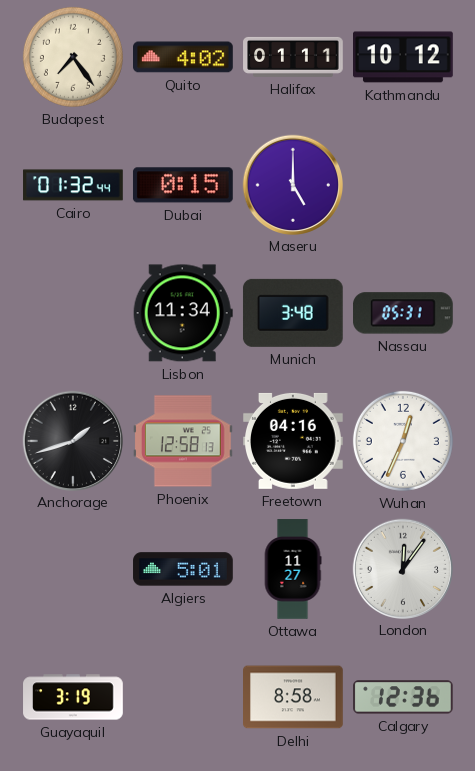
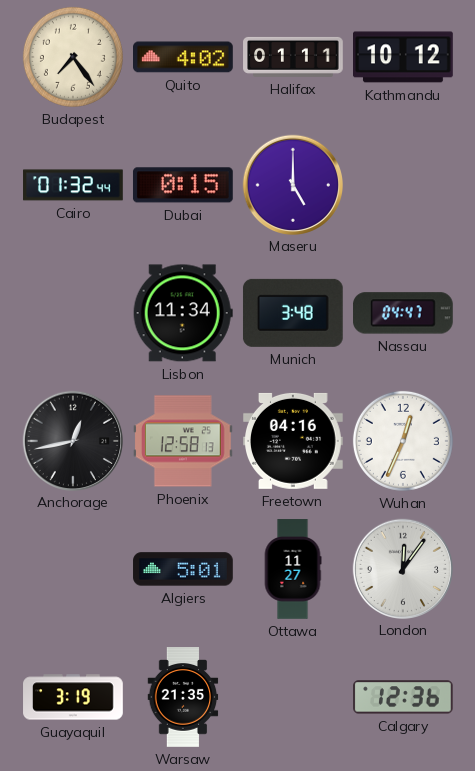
Nassau: 05:31 -> 04:47
Anchorage: 1:42 -> 12:43
Warsaw: none -> 21:35
Delhi: 8:58 -> none
